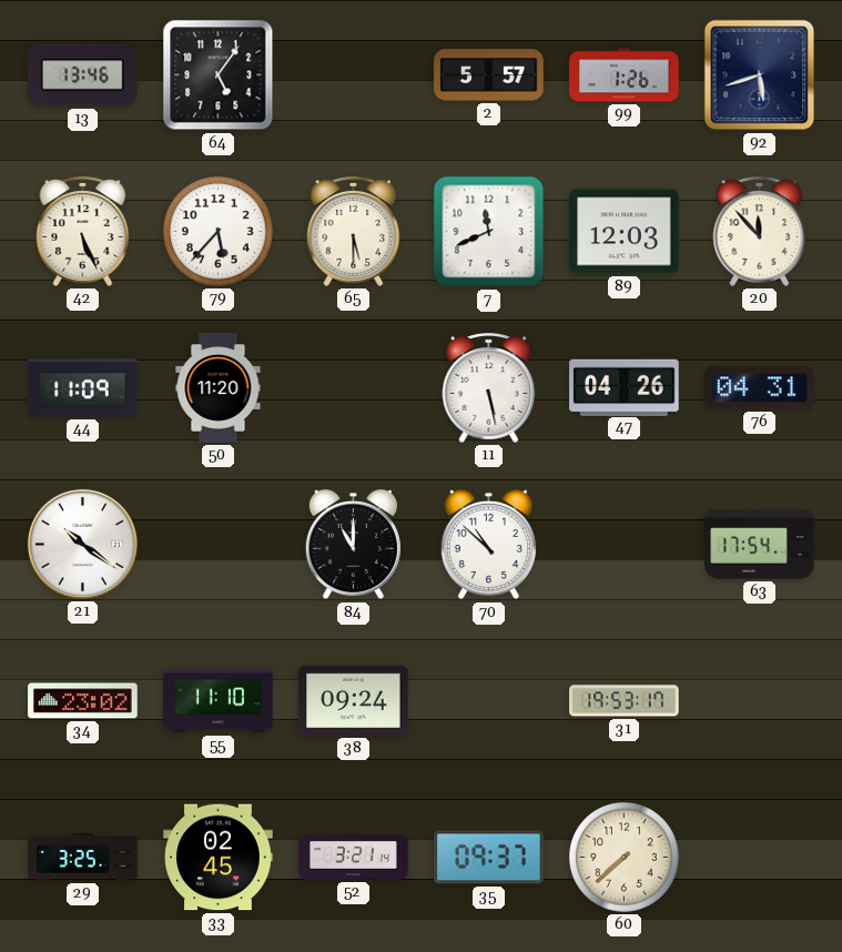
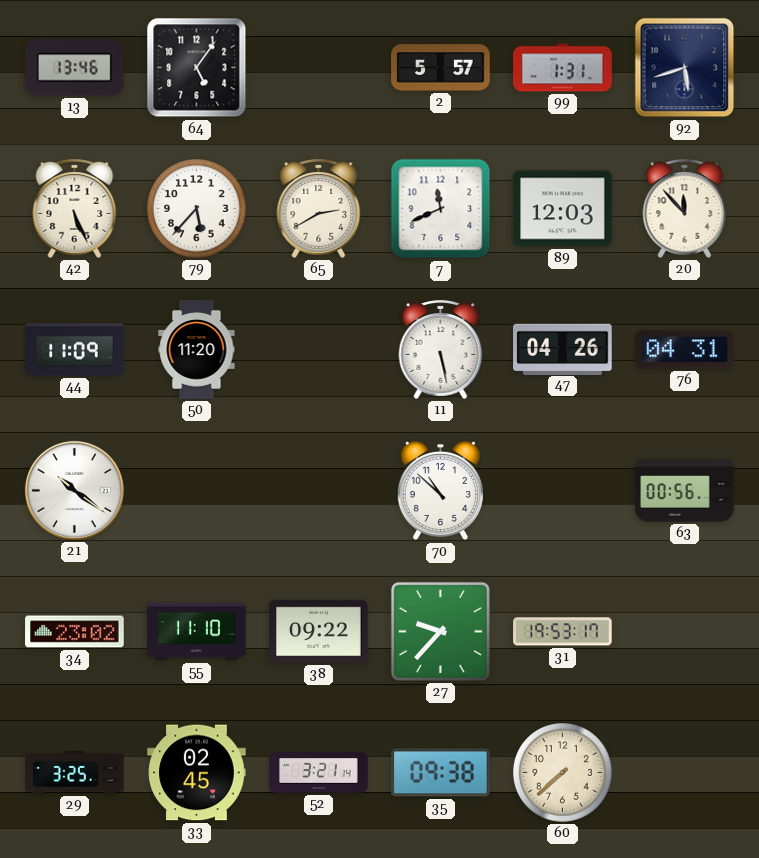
99: 1:26 -> 1:31
65: 5:30 -> 2:40
84: 11:00 -> none
63: 17:54 -> 00:56
38: 09:24 -> 09:22
27: none -> 9:37
35: 09:37 -> 09:38
